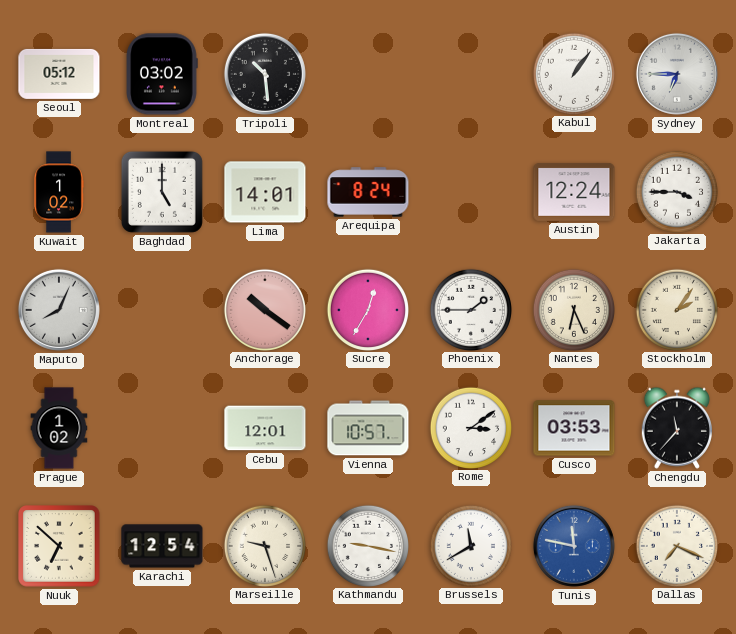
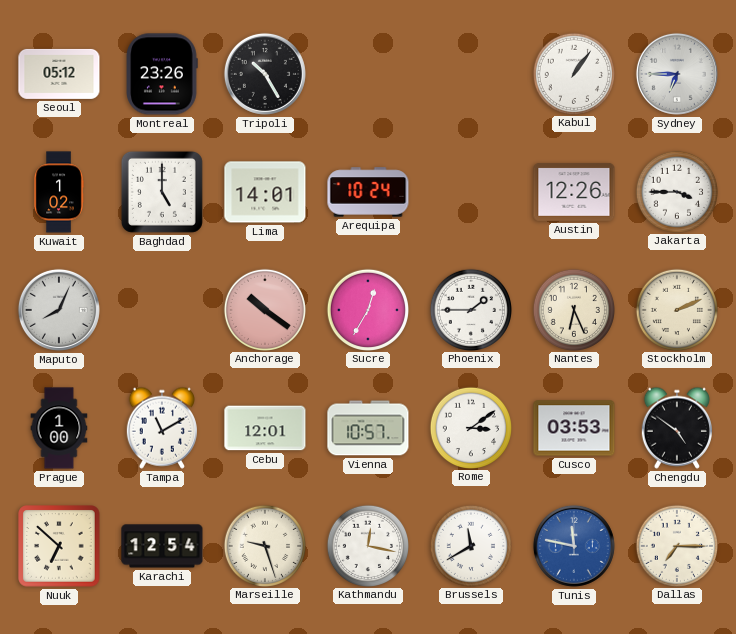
Montreal: 03:02 -> 23:26
Tripoli: 10:29 -> 10:25
Arequipa: 8:24 -> 10:24
Austin: 12:24 -> 12:26
Stockholm: 2:06 -> 2:11
Prague: 1:02 -> 1:00
Tampa: none -> 11:10
Chengdu: 11:37 -> 4:51
Kathmandu: 9:17 -> 12:17
Dallas: 7:19 -> 7:15
